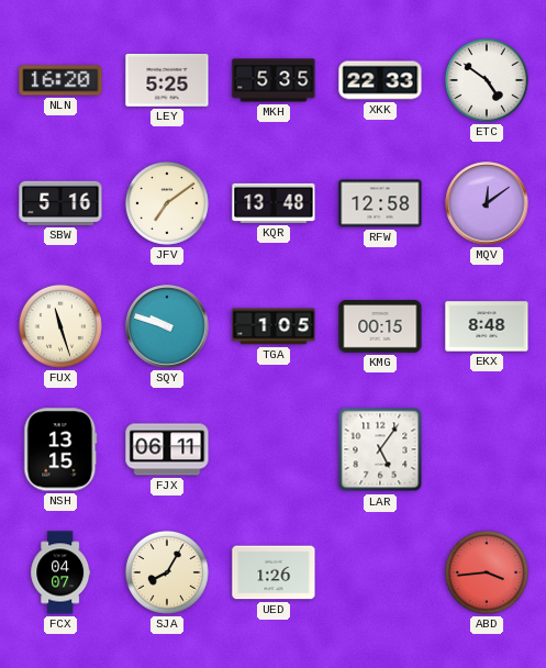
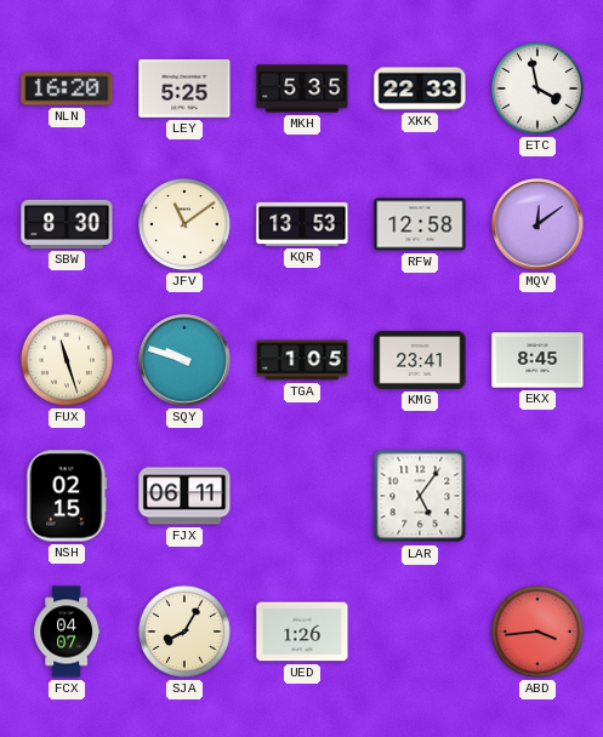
ETC: 4:51 -> 3:58
SBW: 5:16 -> 8:30
JFV: 7:09 -> 11:09
KQR: 13:48 -> 13:53
KMG: 00:15 -> 23:41
EKX: 8:48 -> 8:45
NSH: 13:15 -> 02:15
